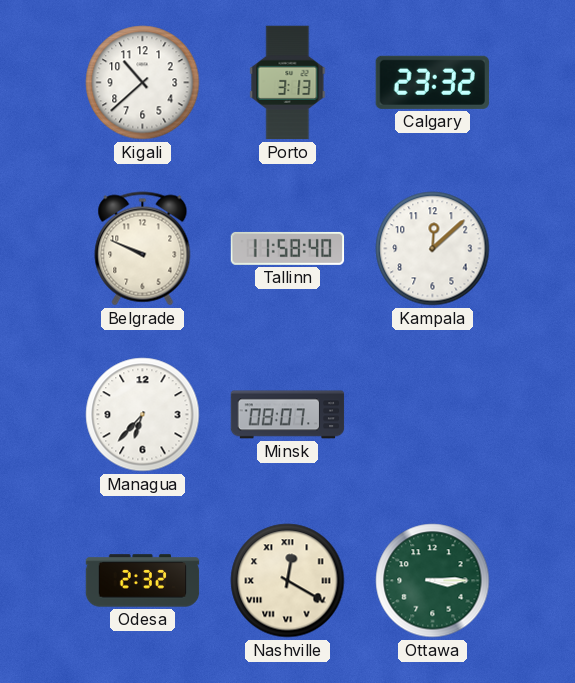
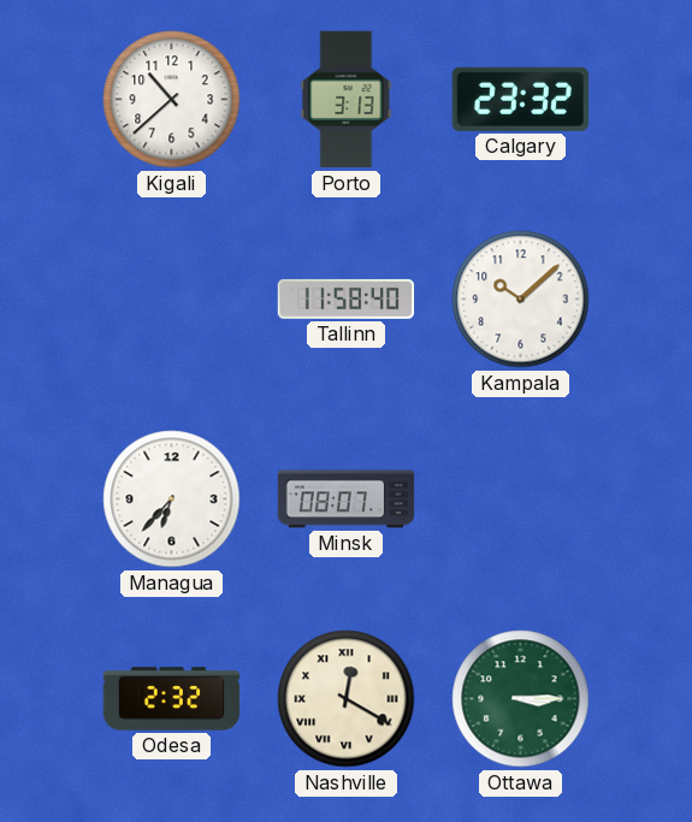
Belgrade: 9:49 -> none
Kampala: 12:08 -> 10:08
